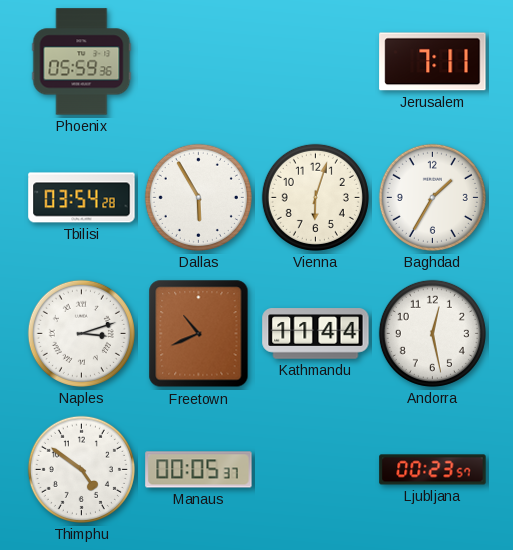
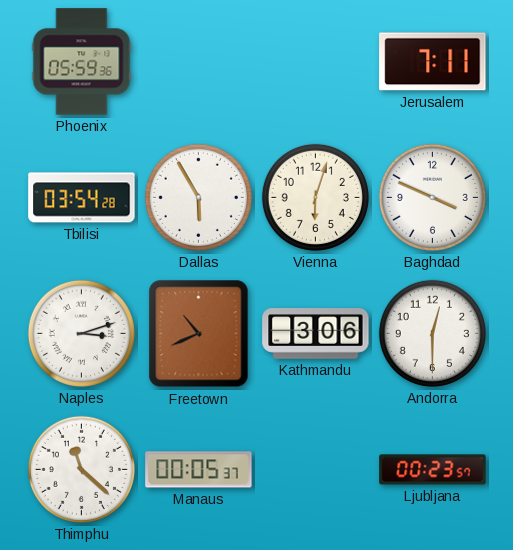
Baghdad: 1:35 -> 3:49
Kathmandu: 11:44 -> 3:06
Andorra: 12:28 -> 12:30
Thimphu: 4:51 -> 11:22
